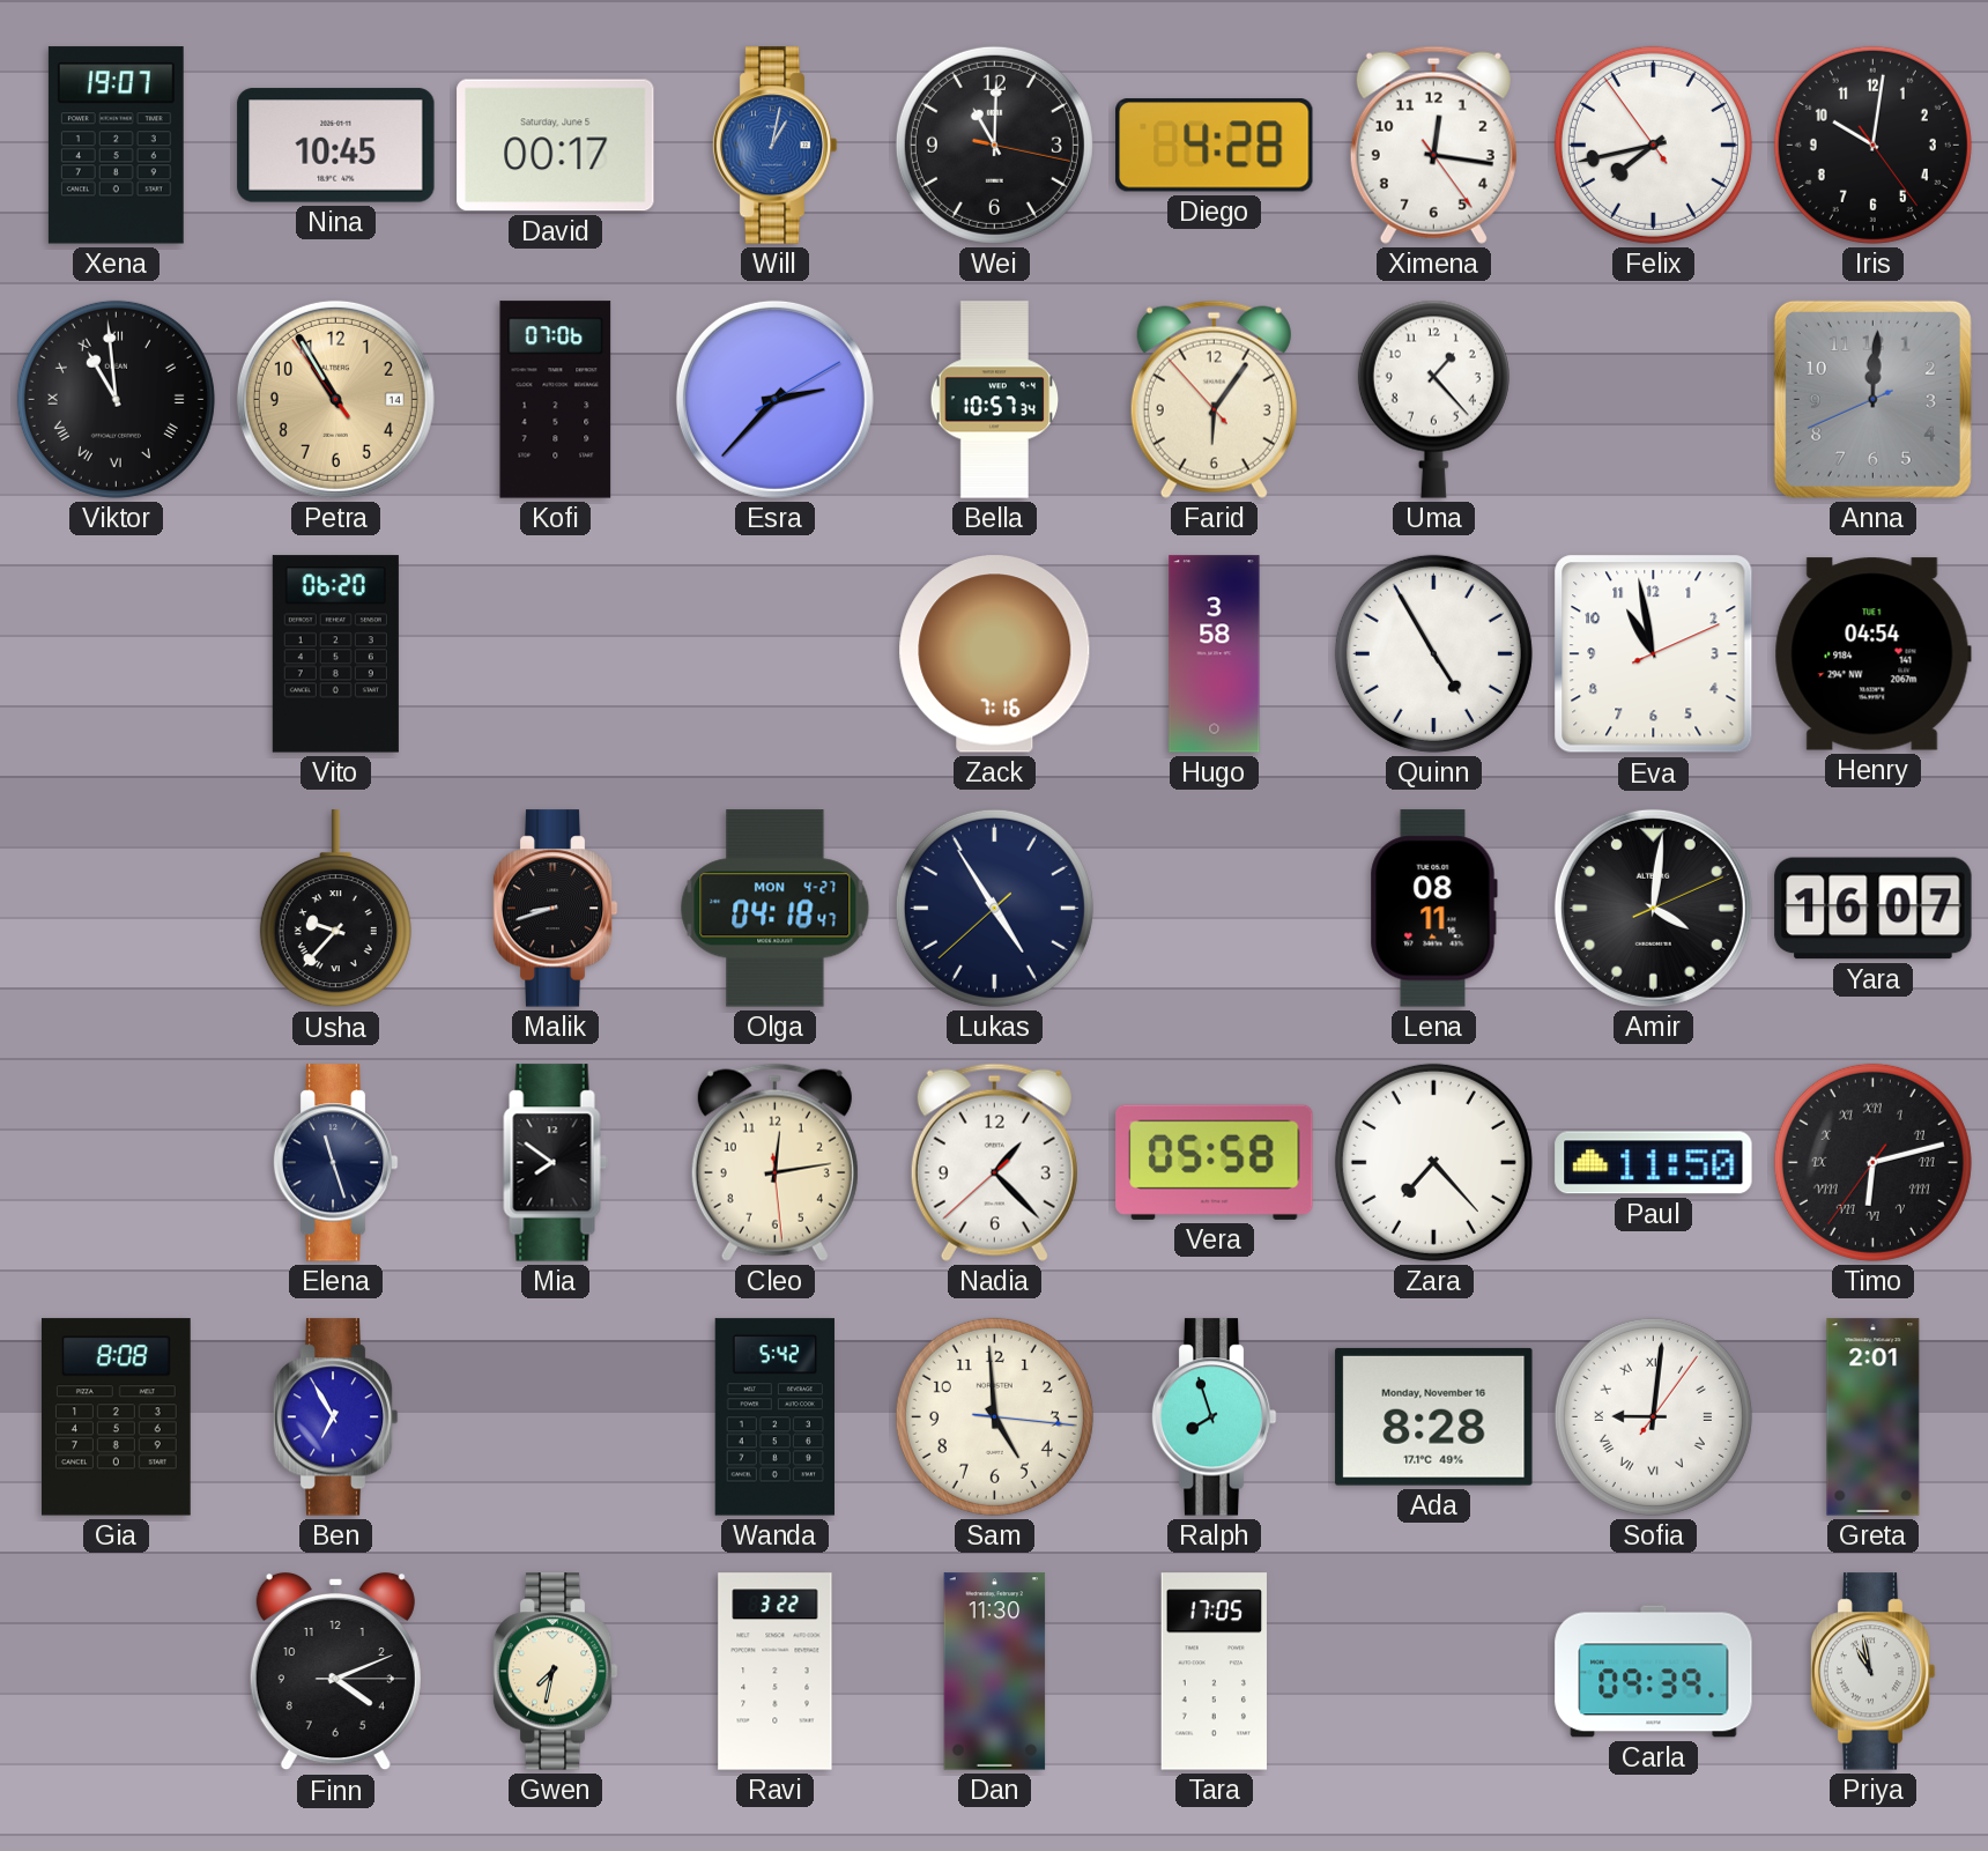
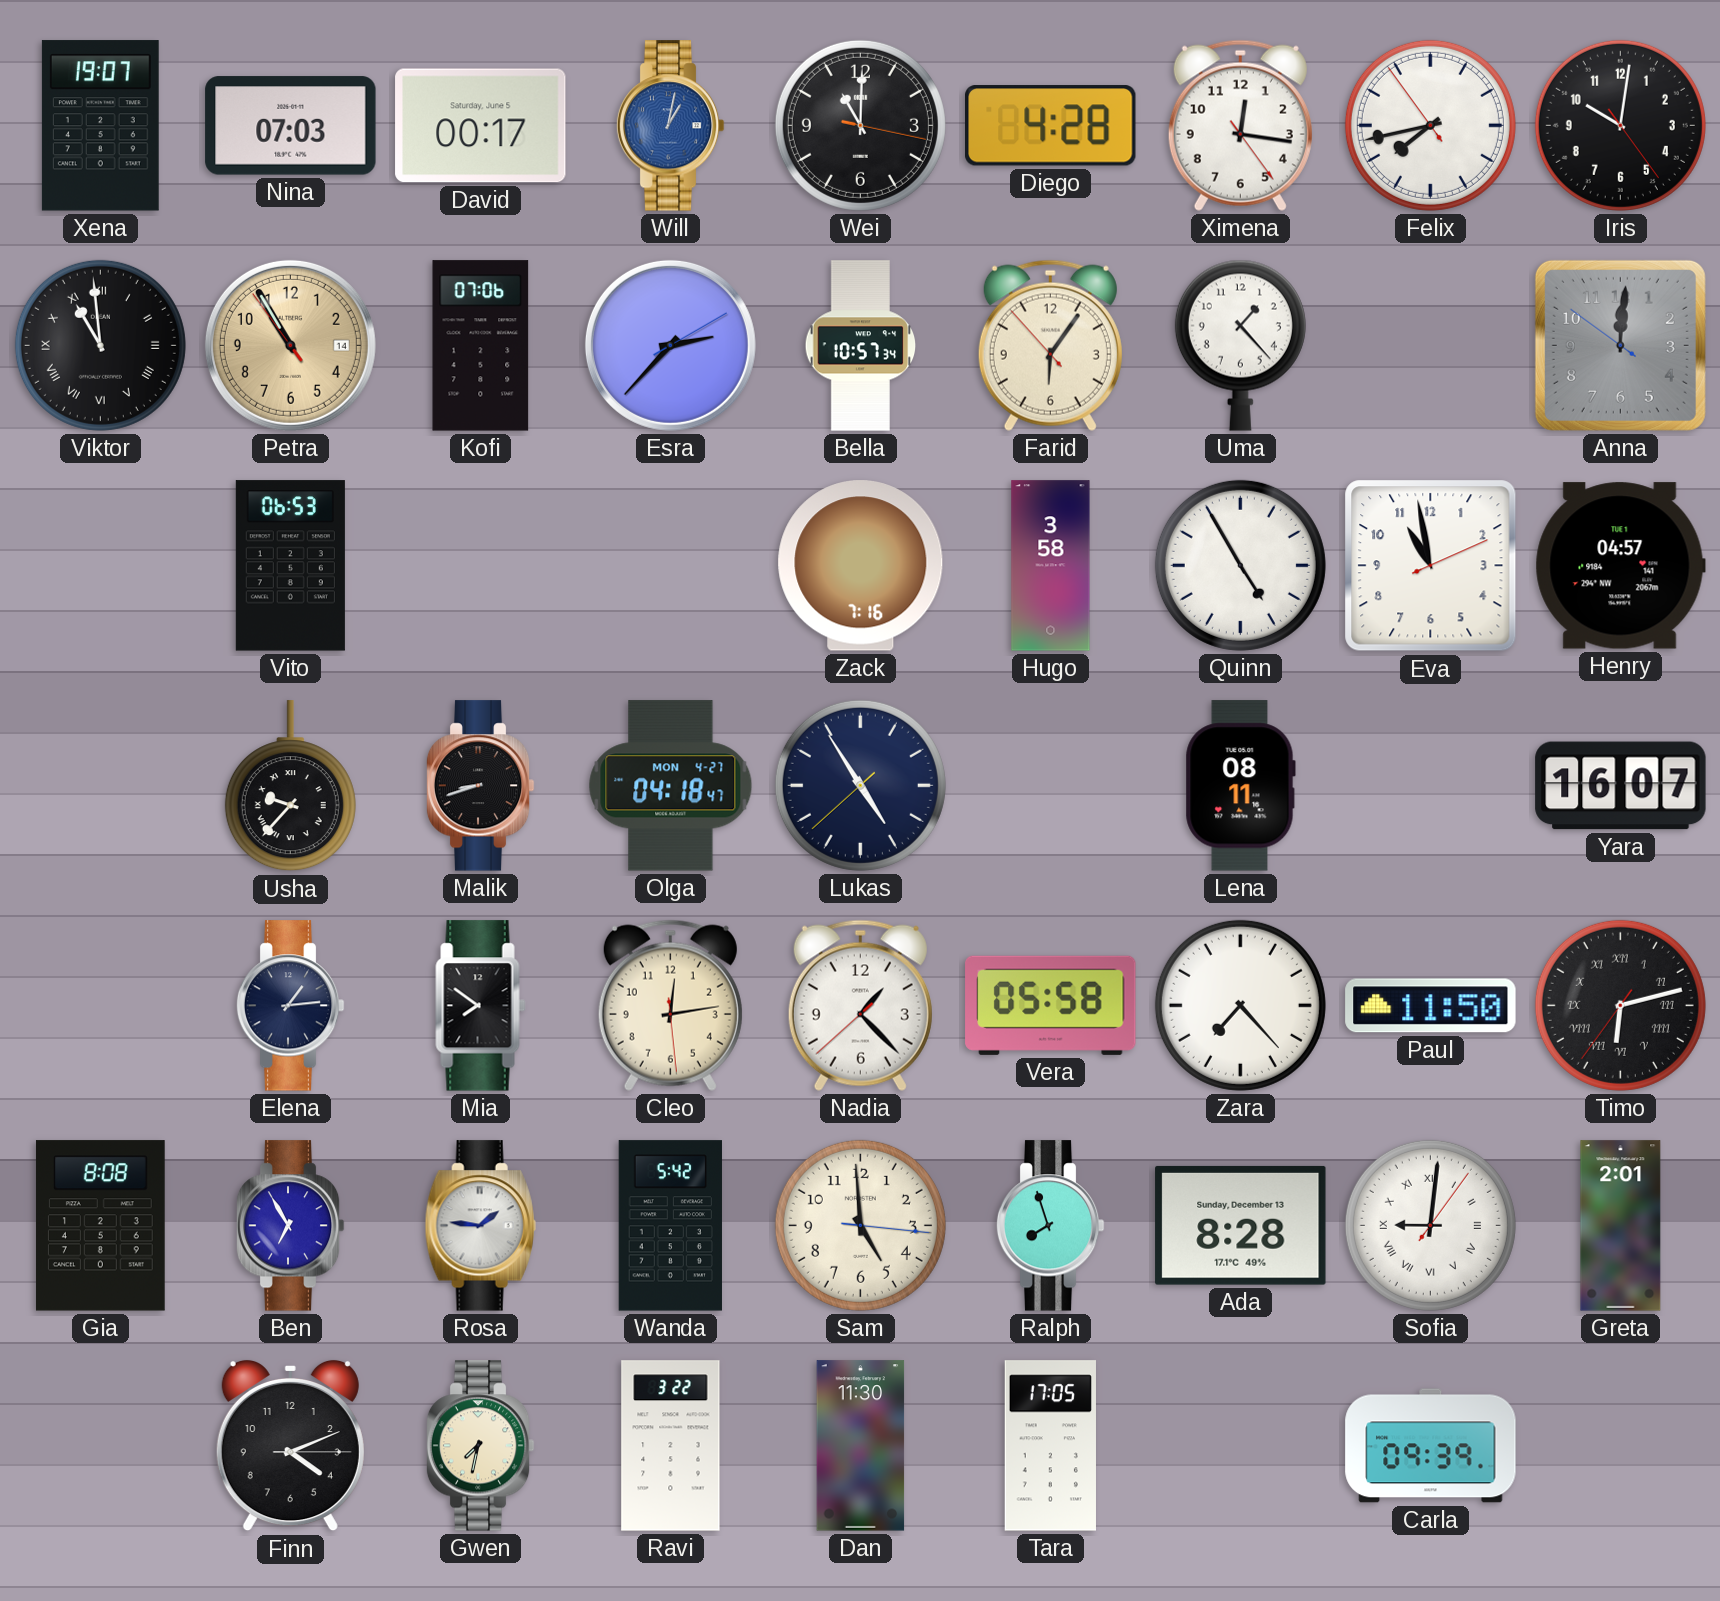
Nina: 10:45 -> 07:03
Anna: 12:00:41 -> 12:00:51
Vito: 06:20 -> 06:53
Henry: 04:54 -> 04:57
Amir: 4:01 -> none
Elena: 11:27 -> 1:14
Rosa: none -> 1:46
Ada date: Monday, November 16 -> Sunday, December 13
Priya: 10:58 -> none
